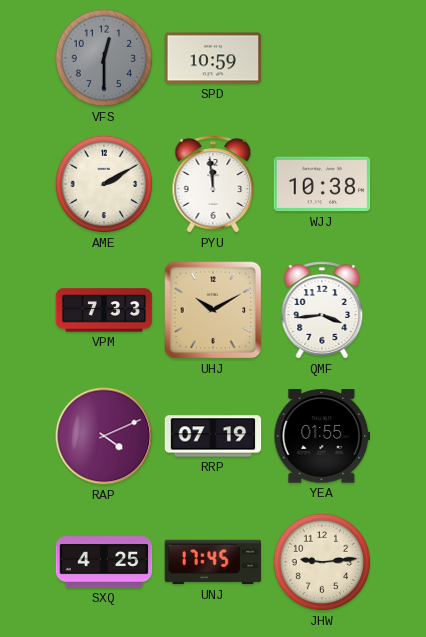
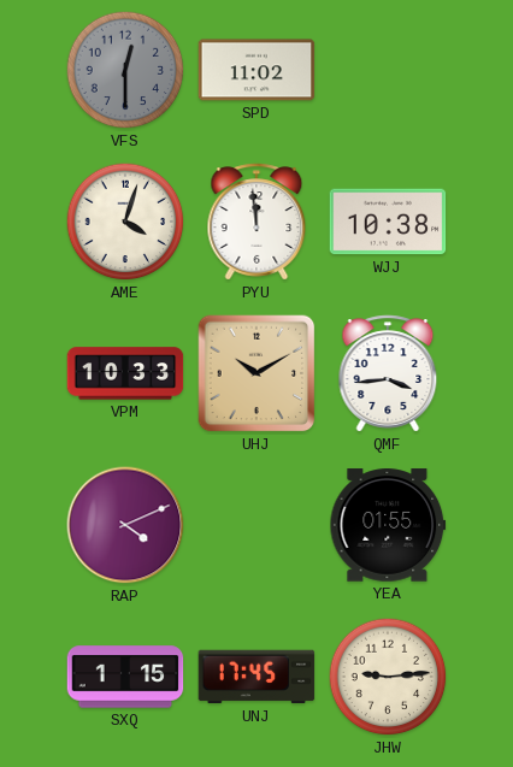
SPD: 10:59 -> 11:02
AME: 2:10 -> 4:03
VPM: 7:33 -> 10:33
RRP: 07:19 -> none
SXQ: 4:25 -> 1:15
